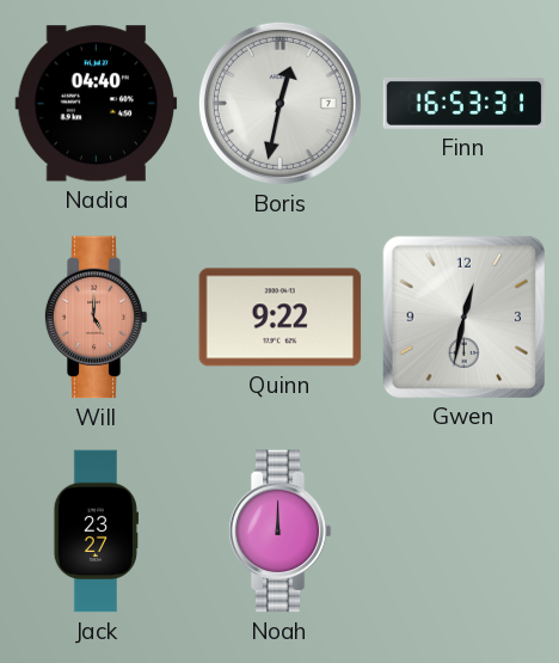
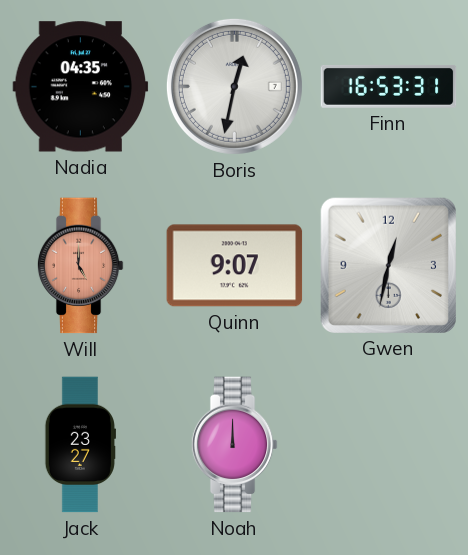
Nadia: 04:40 -> 04:35
Quinn: 9:22 -> 9:07
